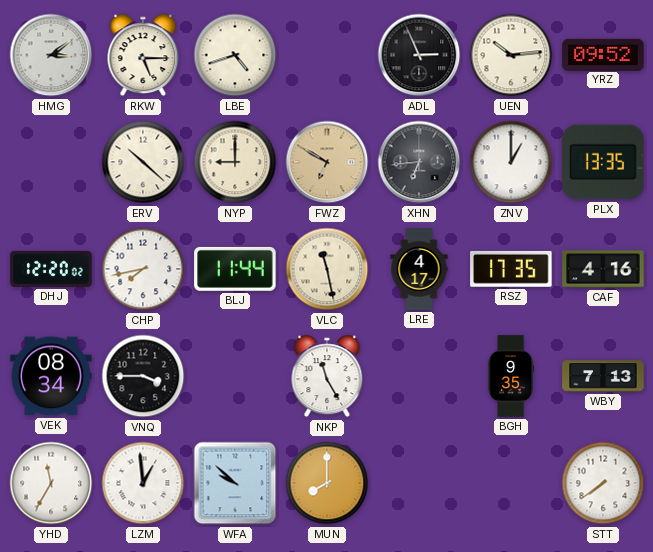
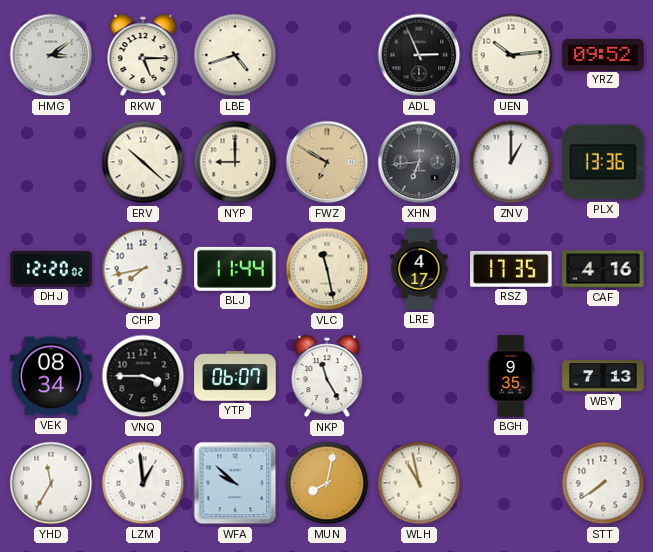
PLX: 13:35 -> 13:36
YTP: none -> 06:07
MUN: 8:00 -> 8:02
WLH: none -> 10:58
